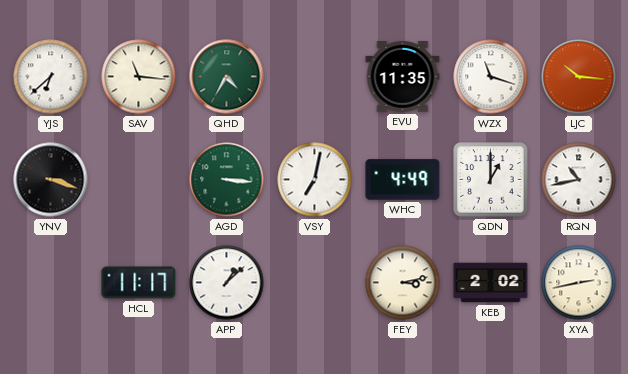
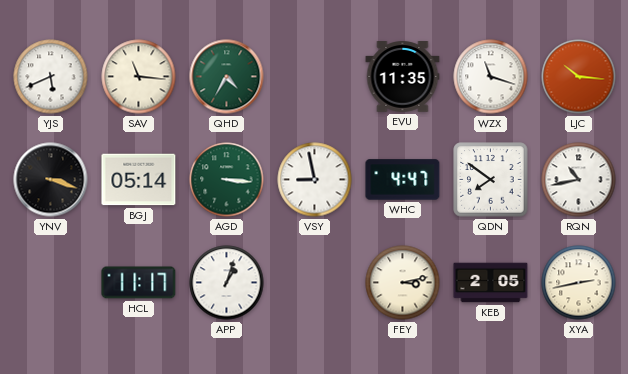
YJS: 6:38 -> 5:41
BGJ: none -> 05:14
VSY: 7:02 -> 8:58
WHC: 4:49 -> 4:47
QDN: 1:00 -> 7:51
APP: 1:08 -> 1:03
KEB: 2:02 -> 2:05
